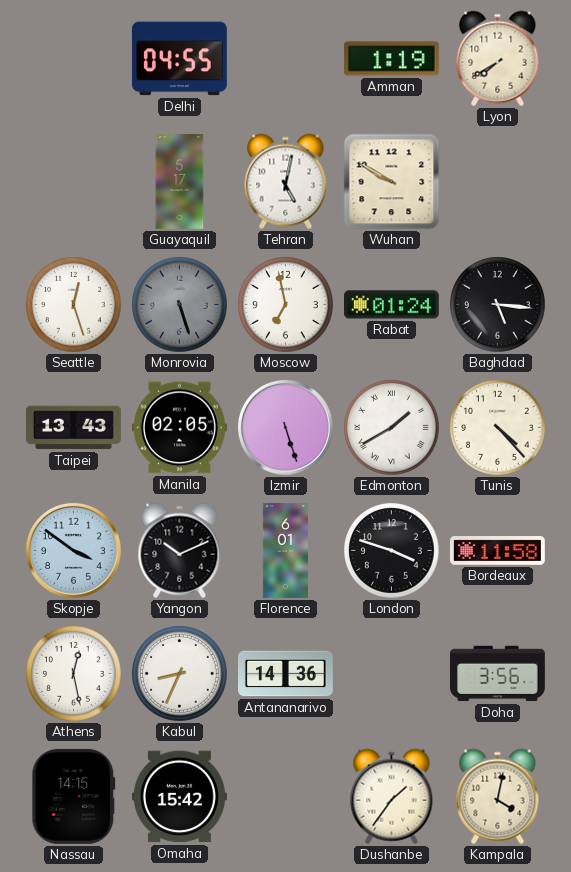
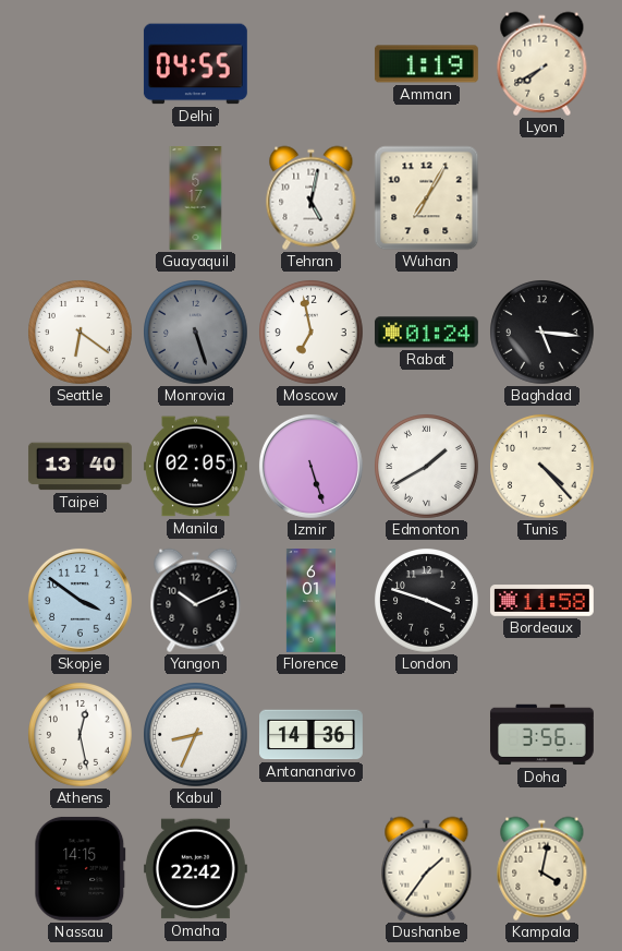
Wuhan: 9:50 -> 7:05
Seattle: 12:27 -> 6:21
Taipei: 13:43 -> 13:40
Omaha: 15:42 -> 22:42
